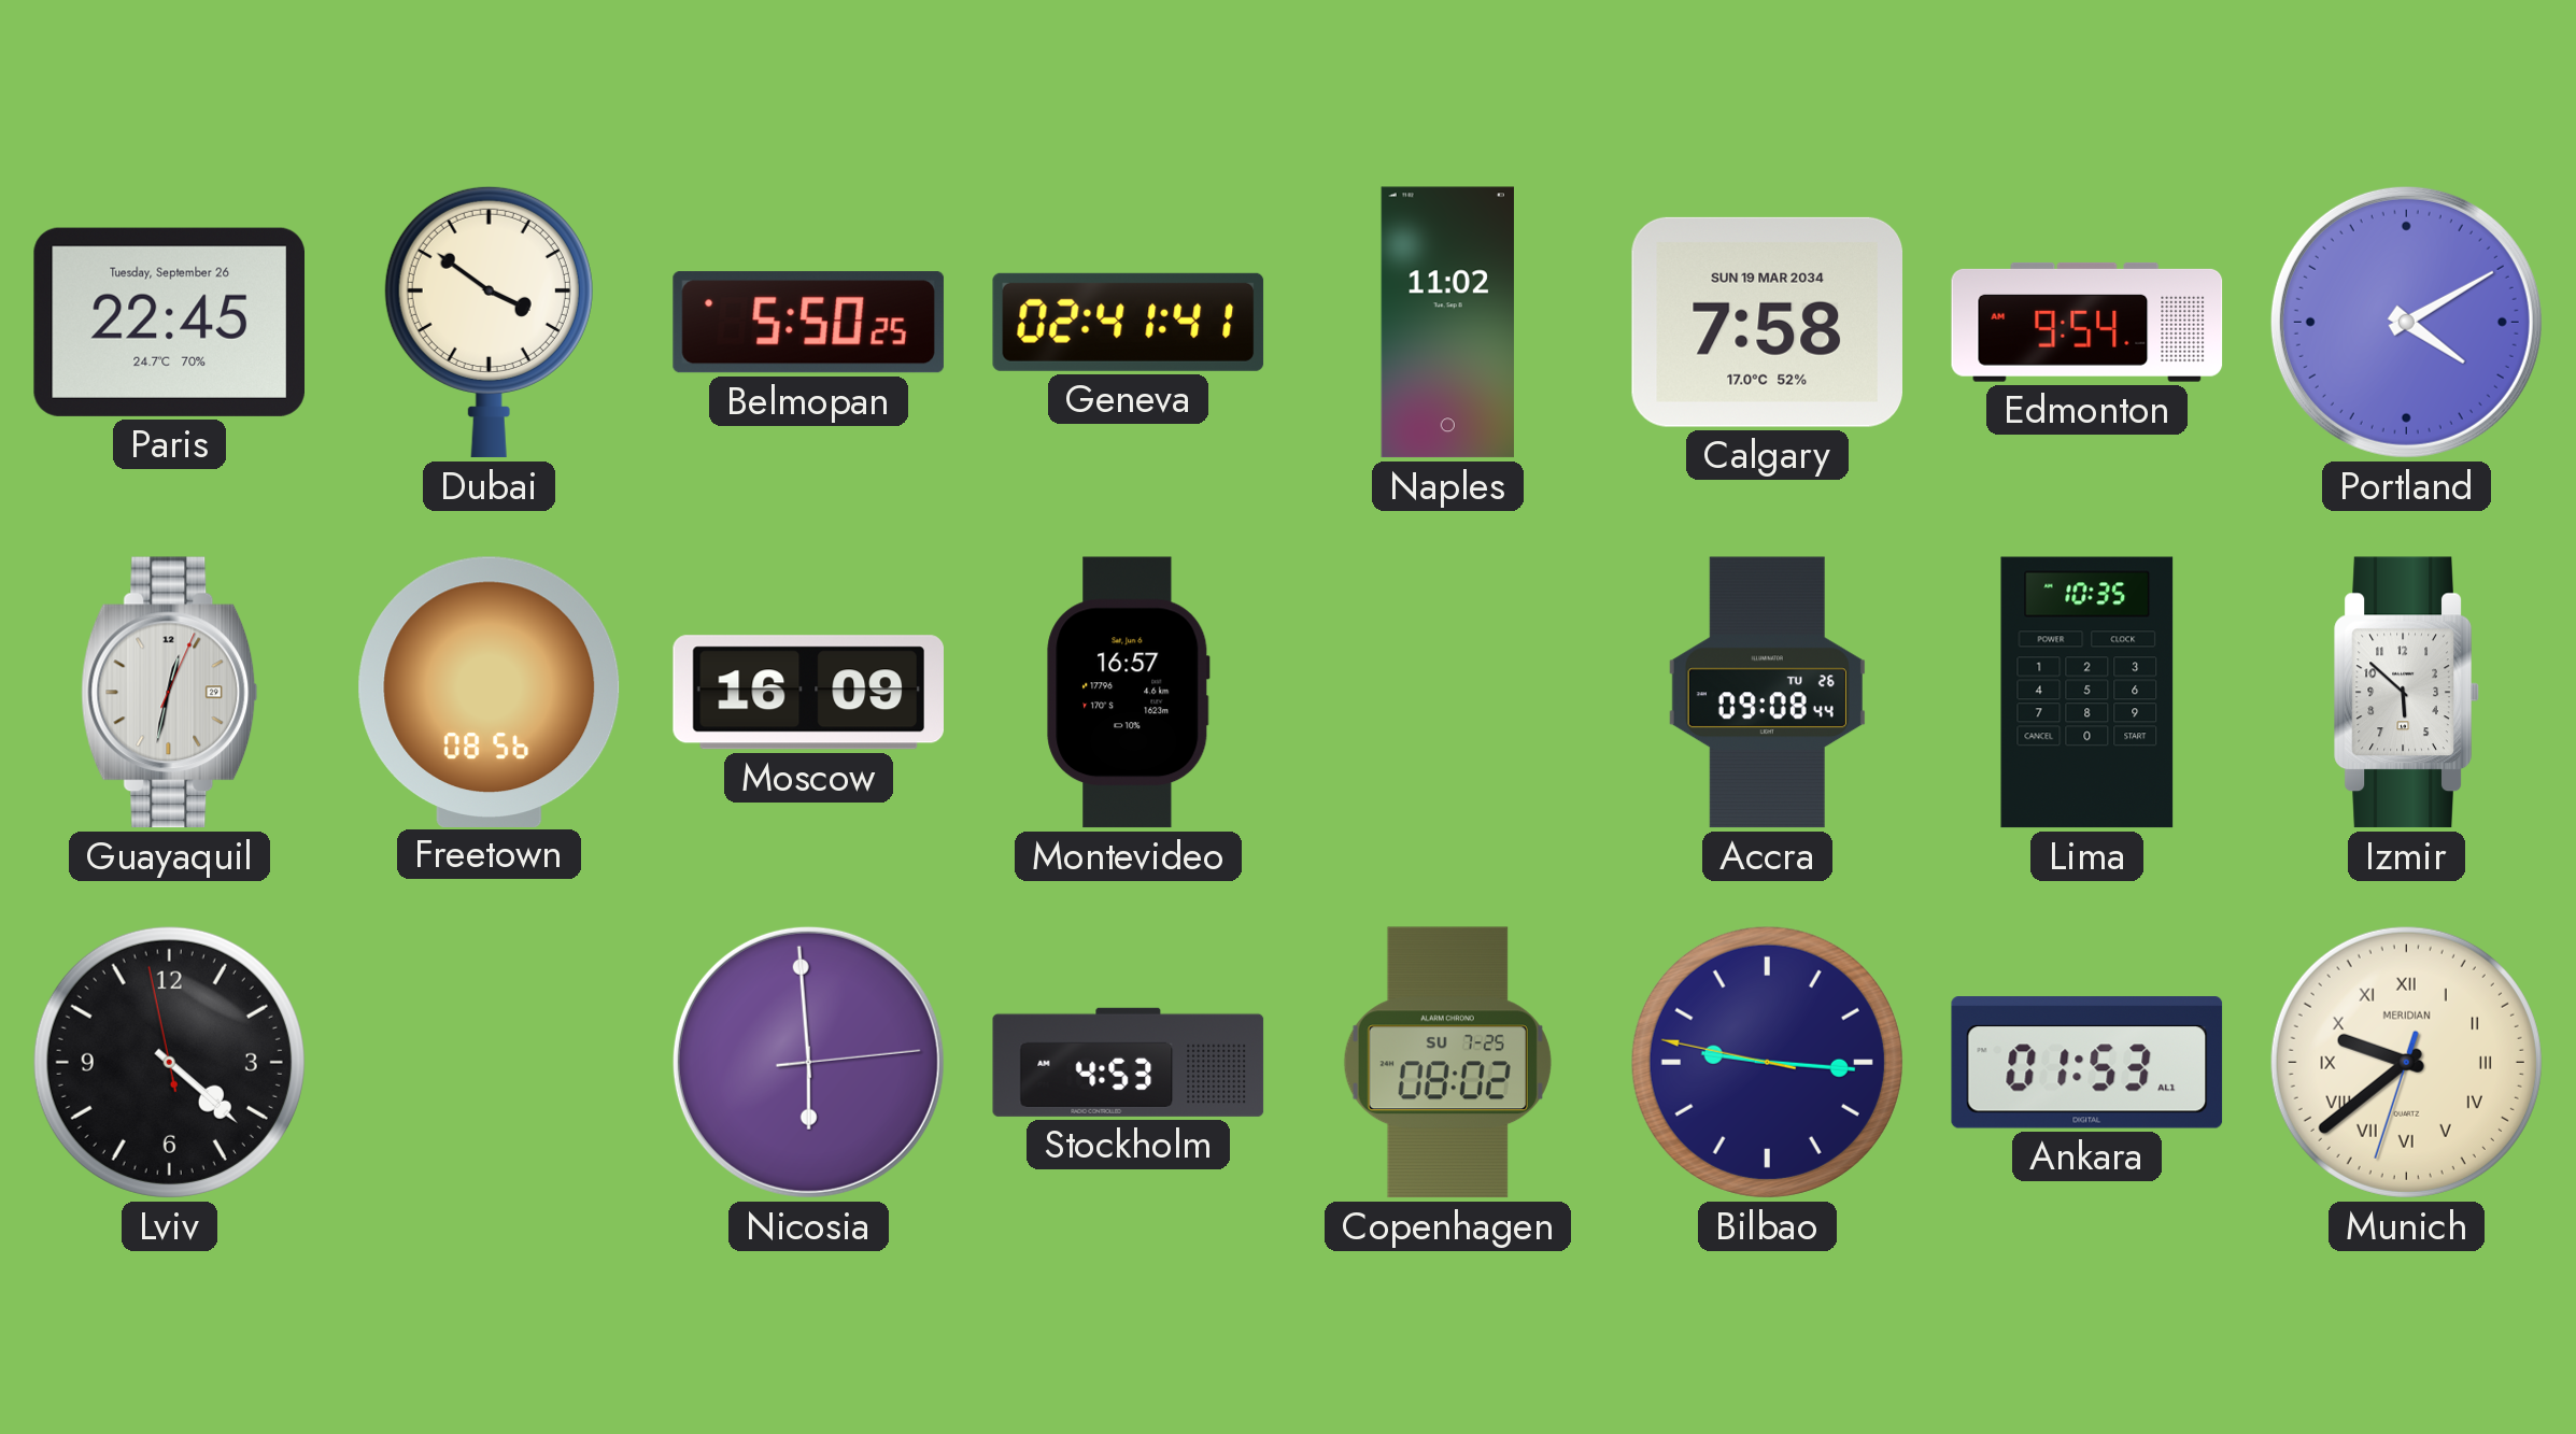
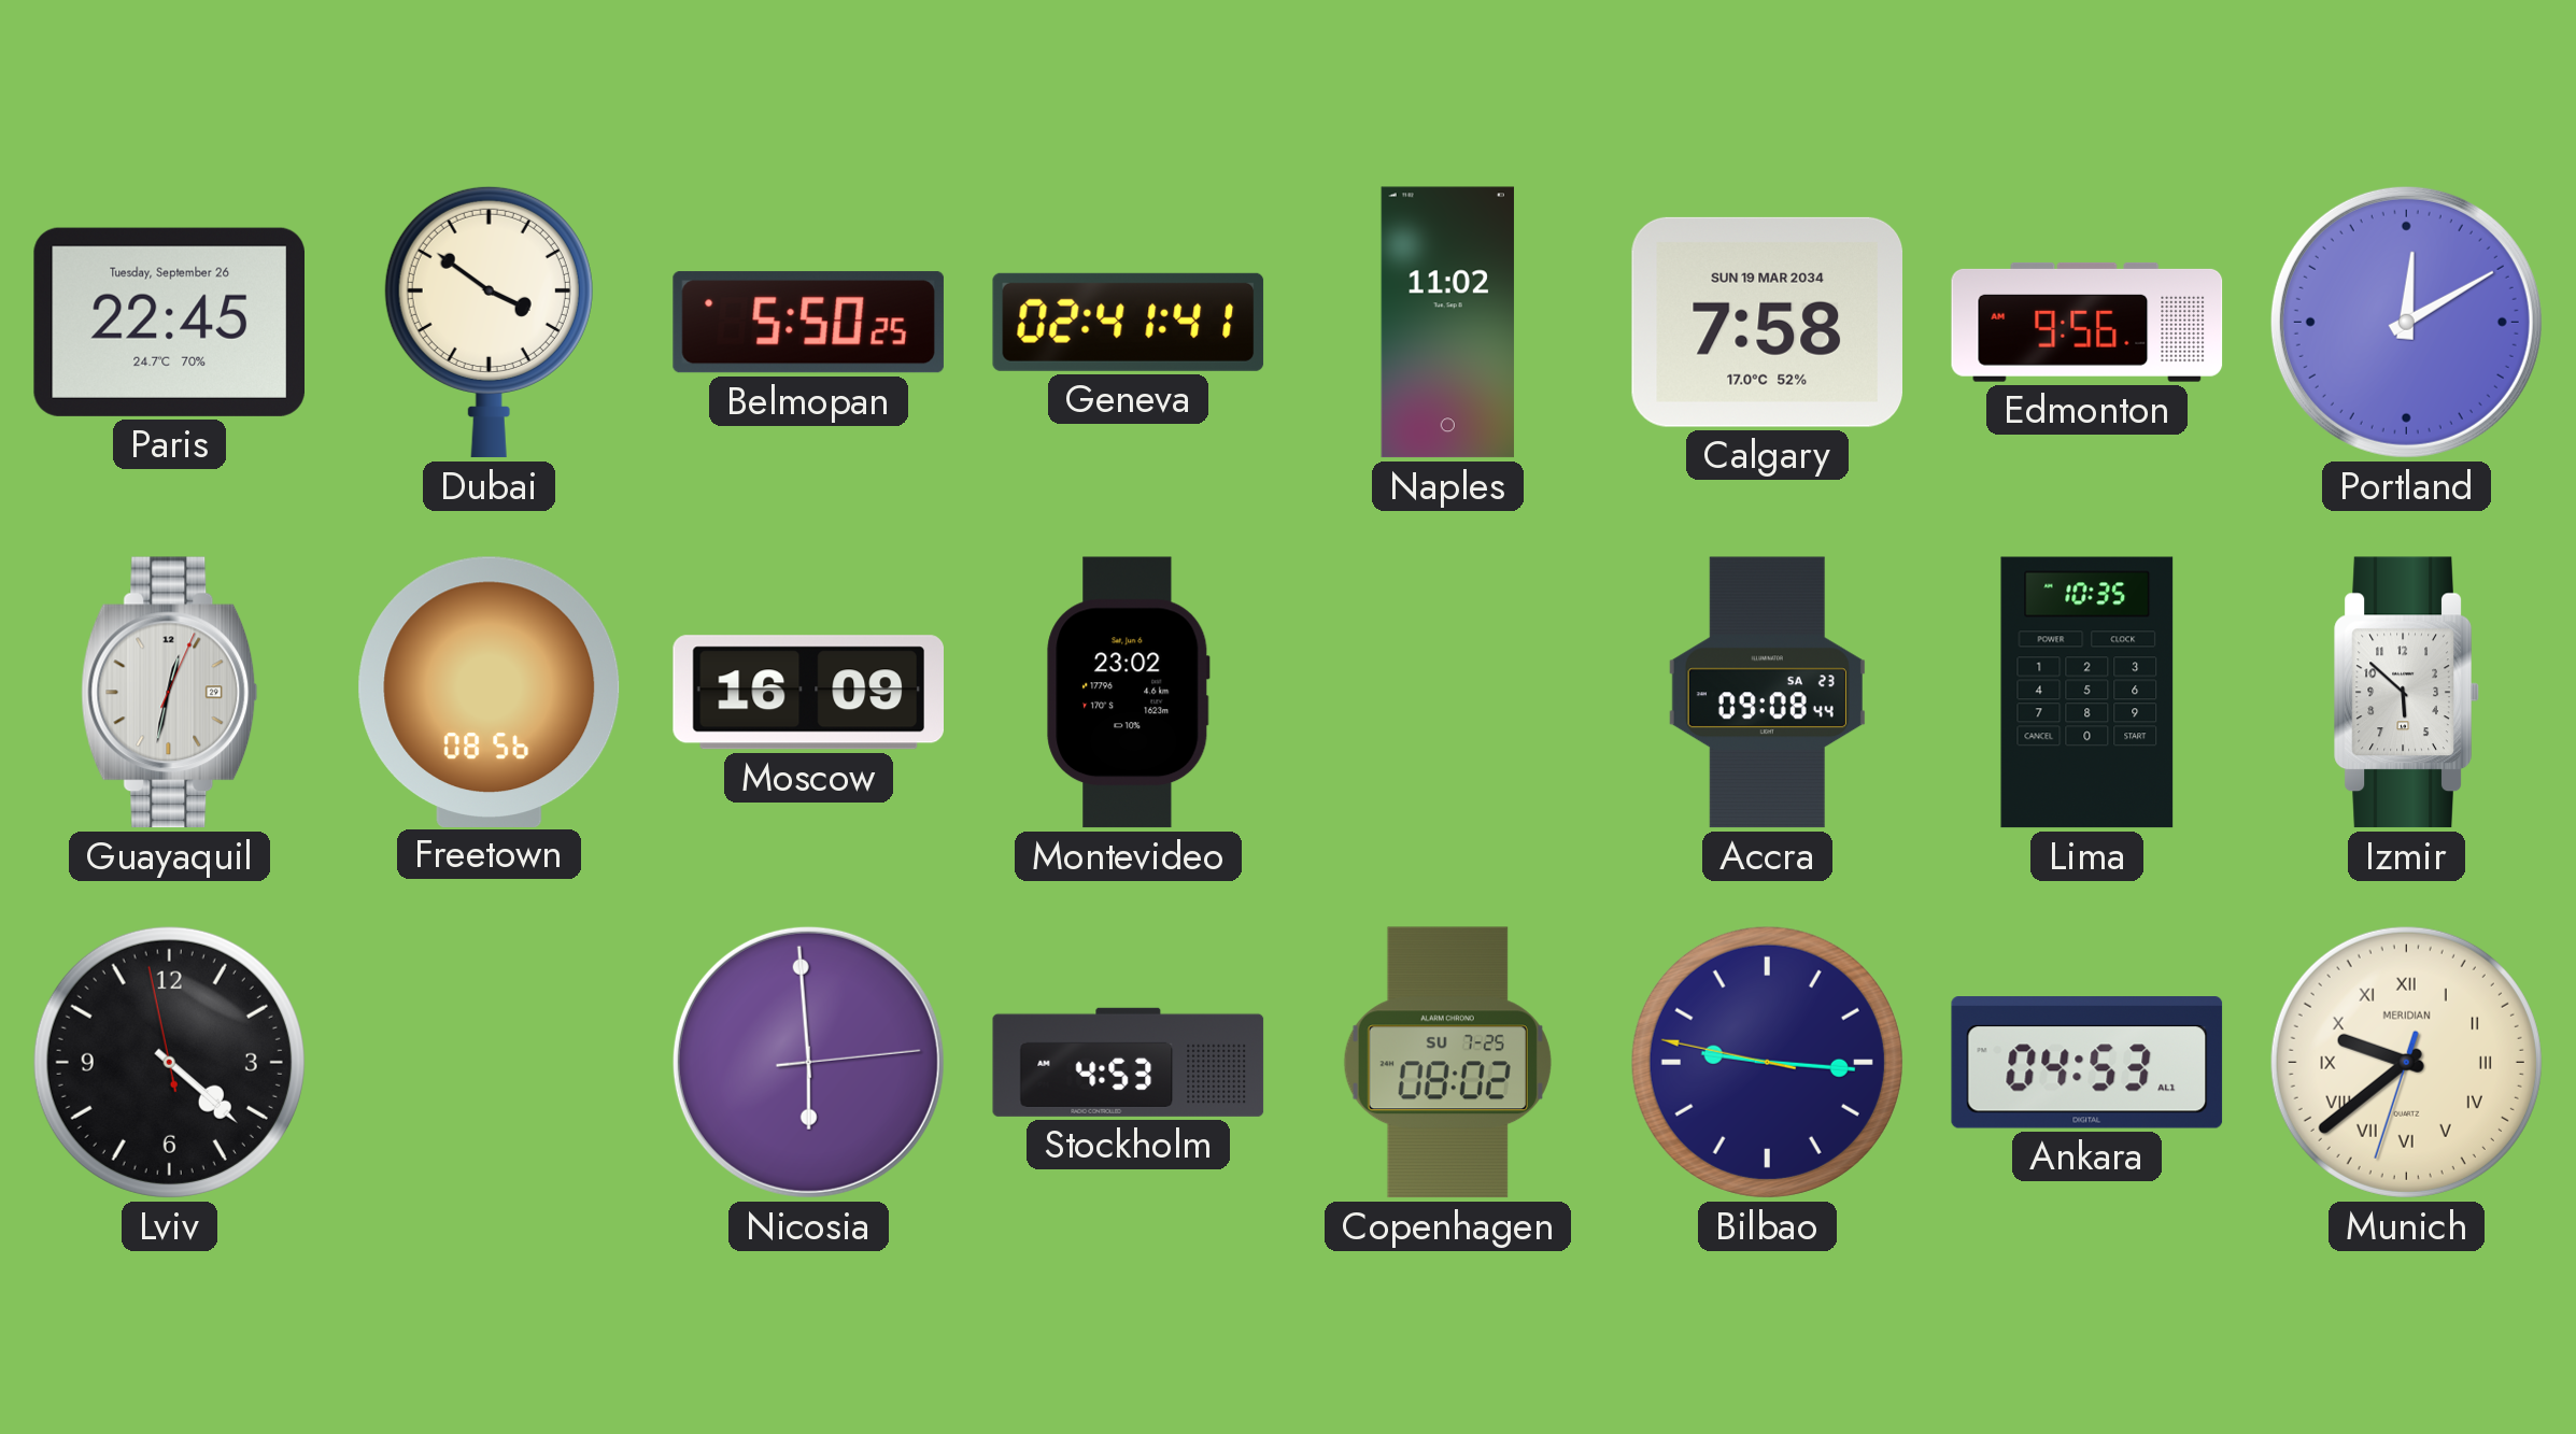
Edmonton: 9:54 -> 9:56
Portland: 4:10 -> 12:10
Montevideo: 16:57 -> 23:02
Accra date: TU 26 -> SA 23
Ankara: 01:53 -> 04:53
